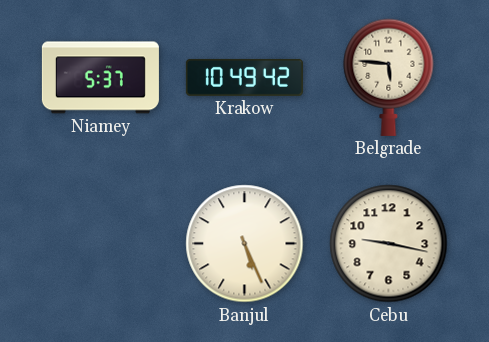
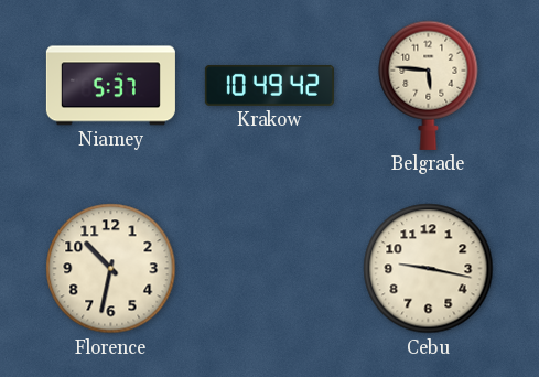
Florence: none -> 10:32
Banjul: 5:26 -> none
